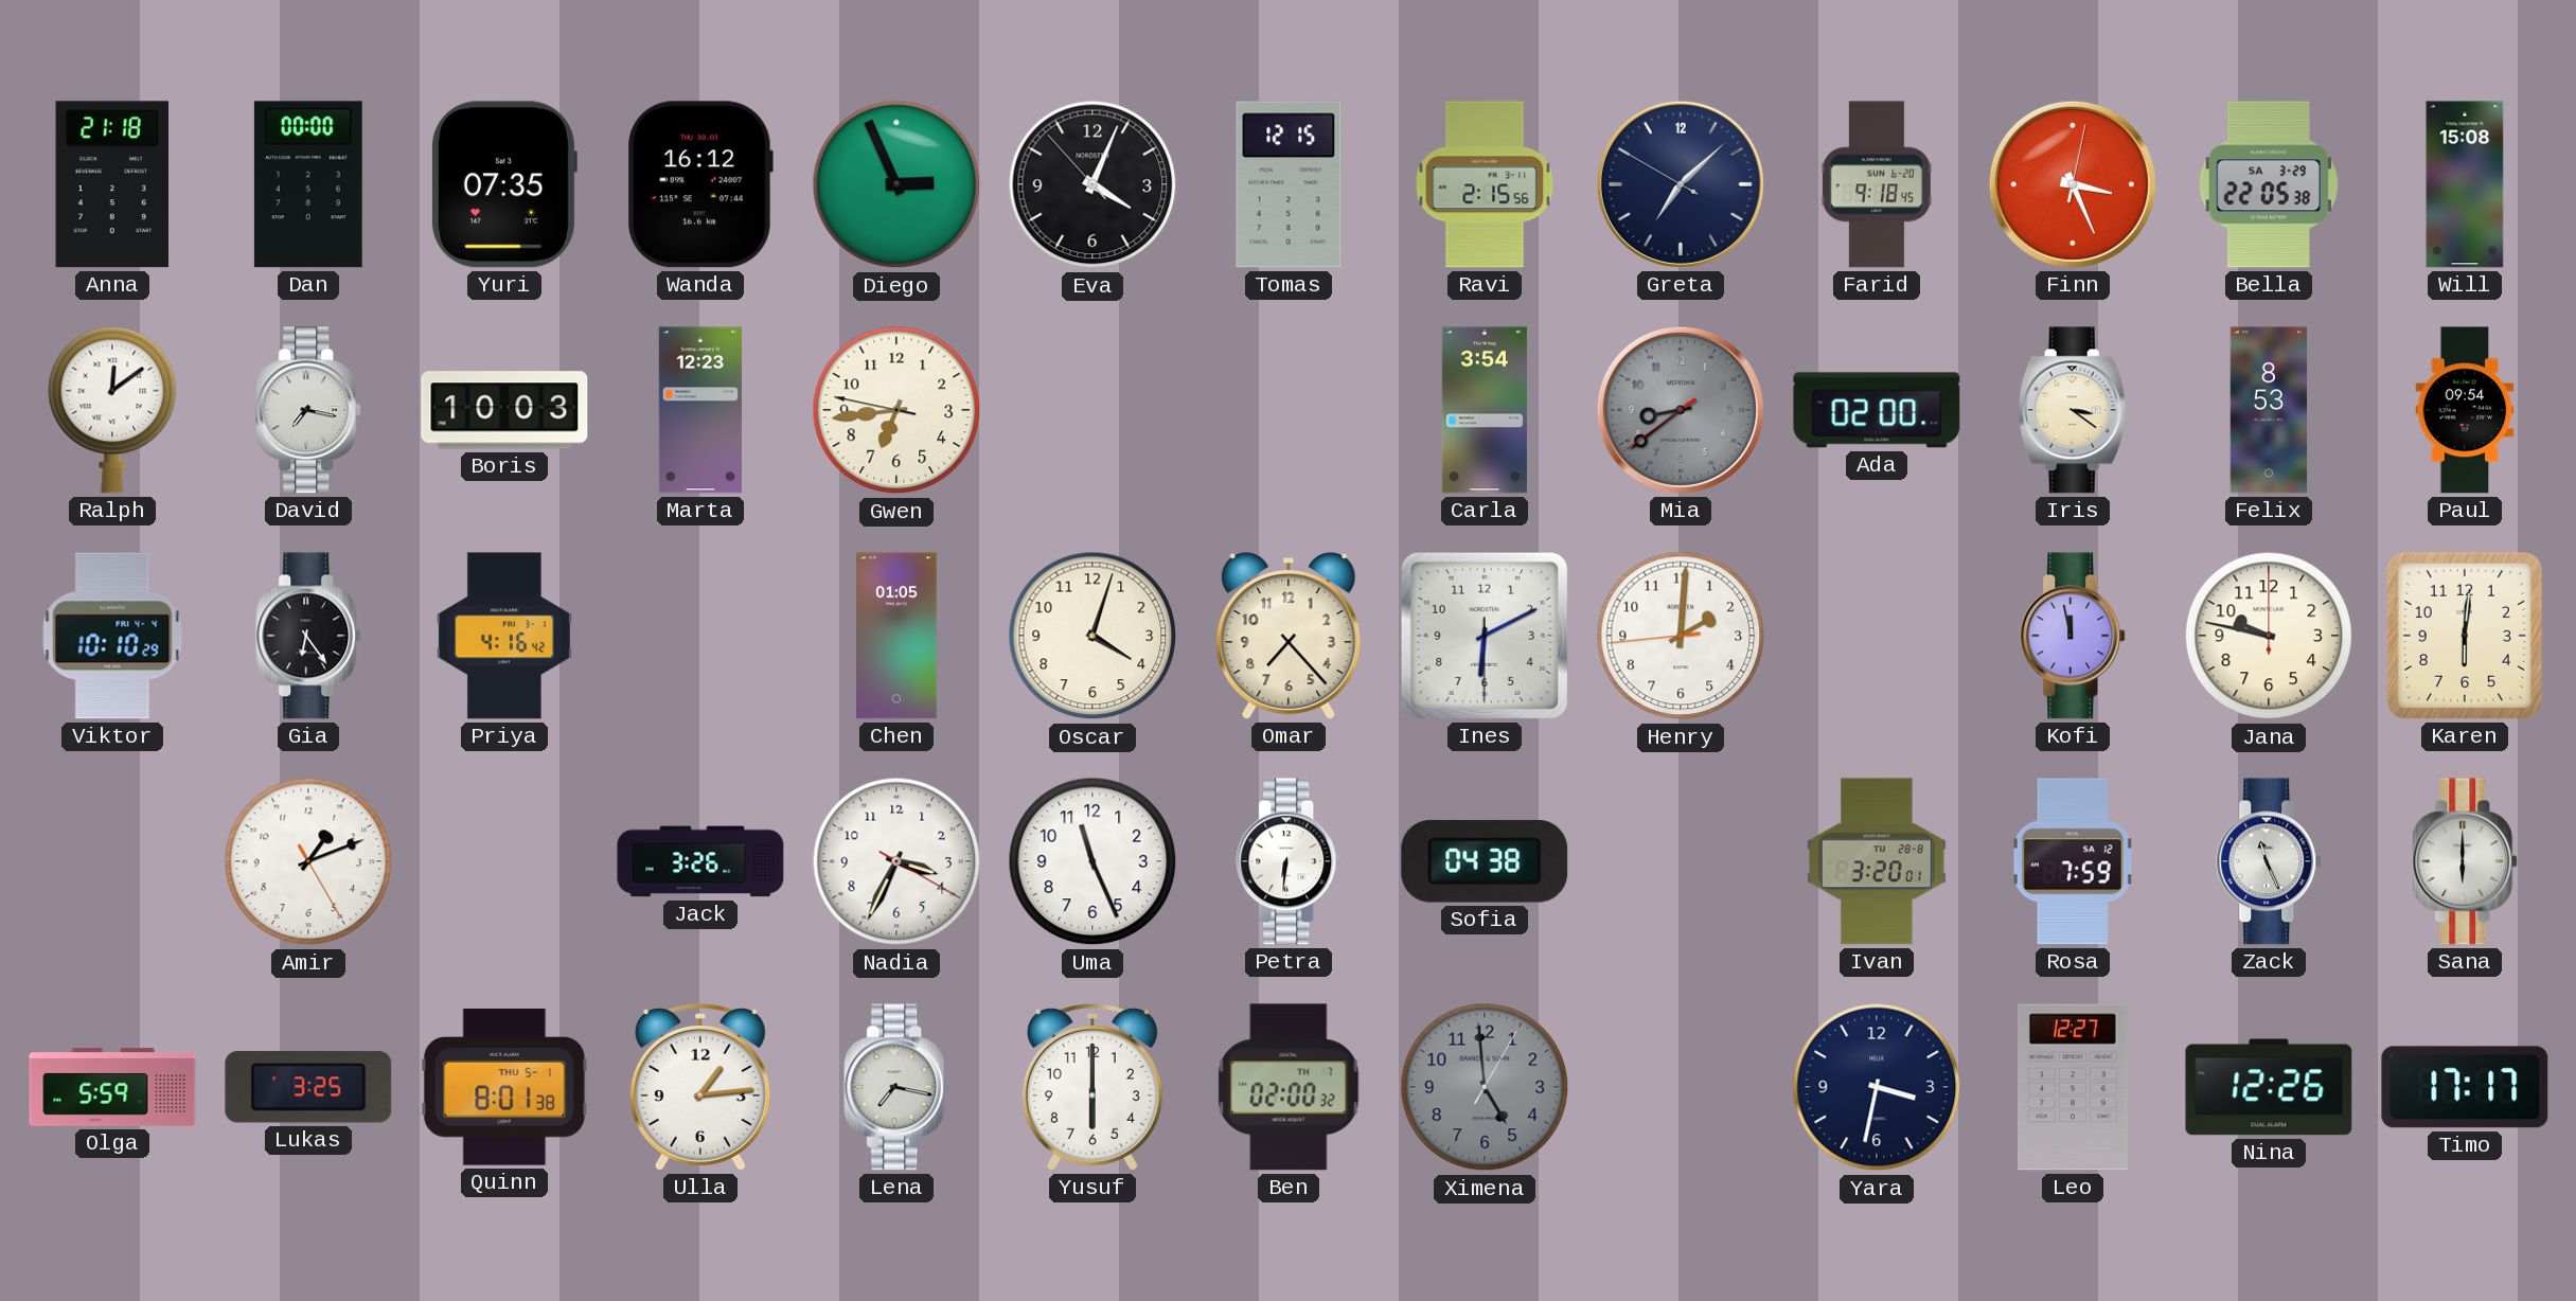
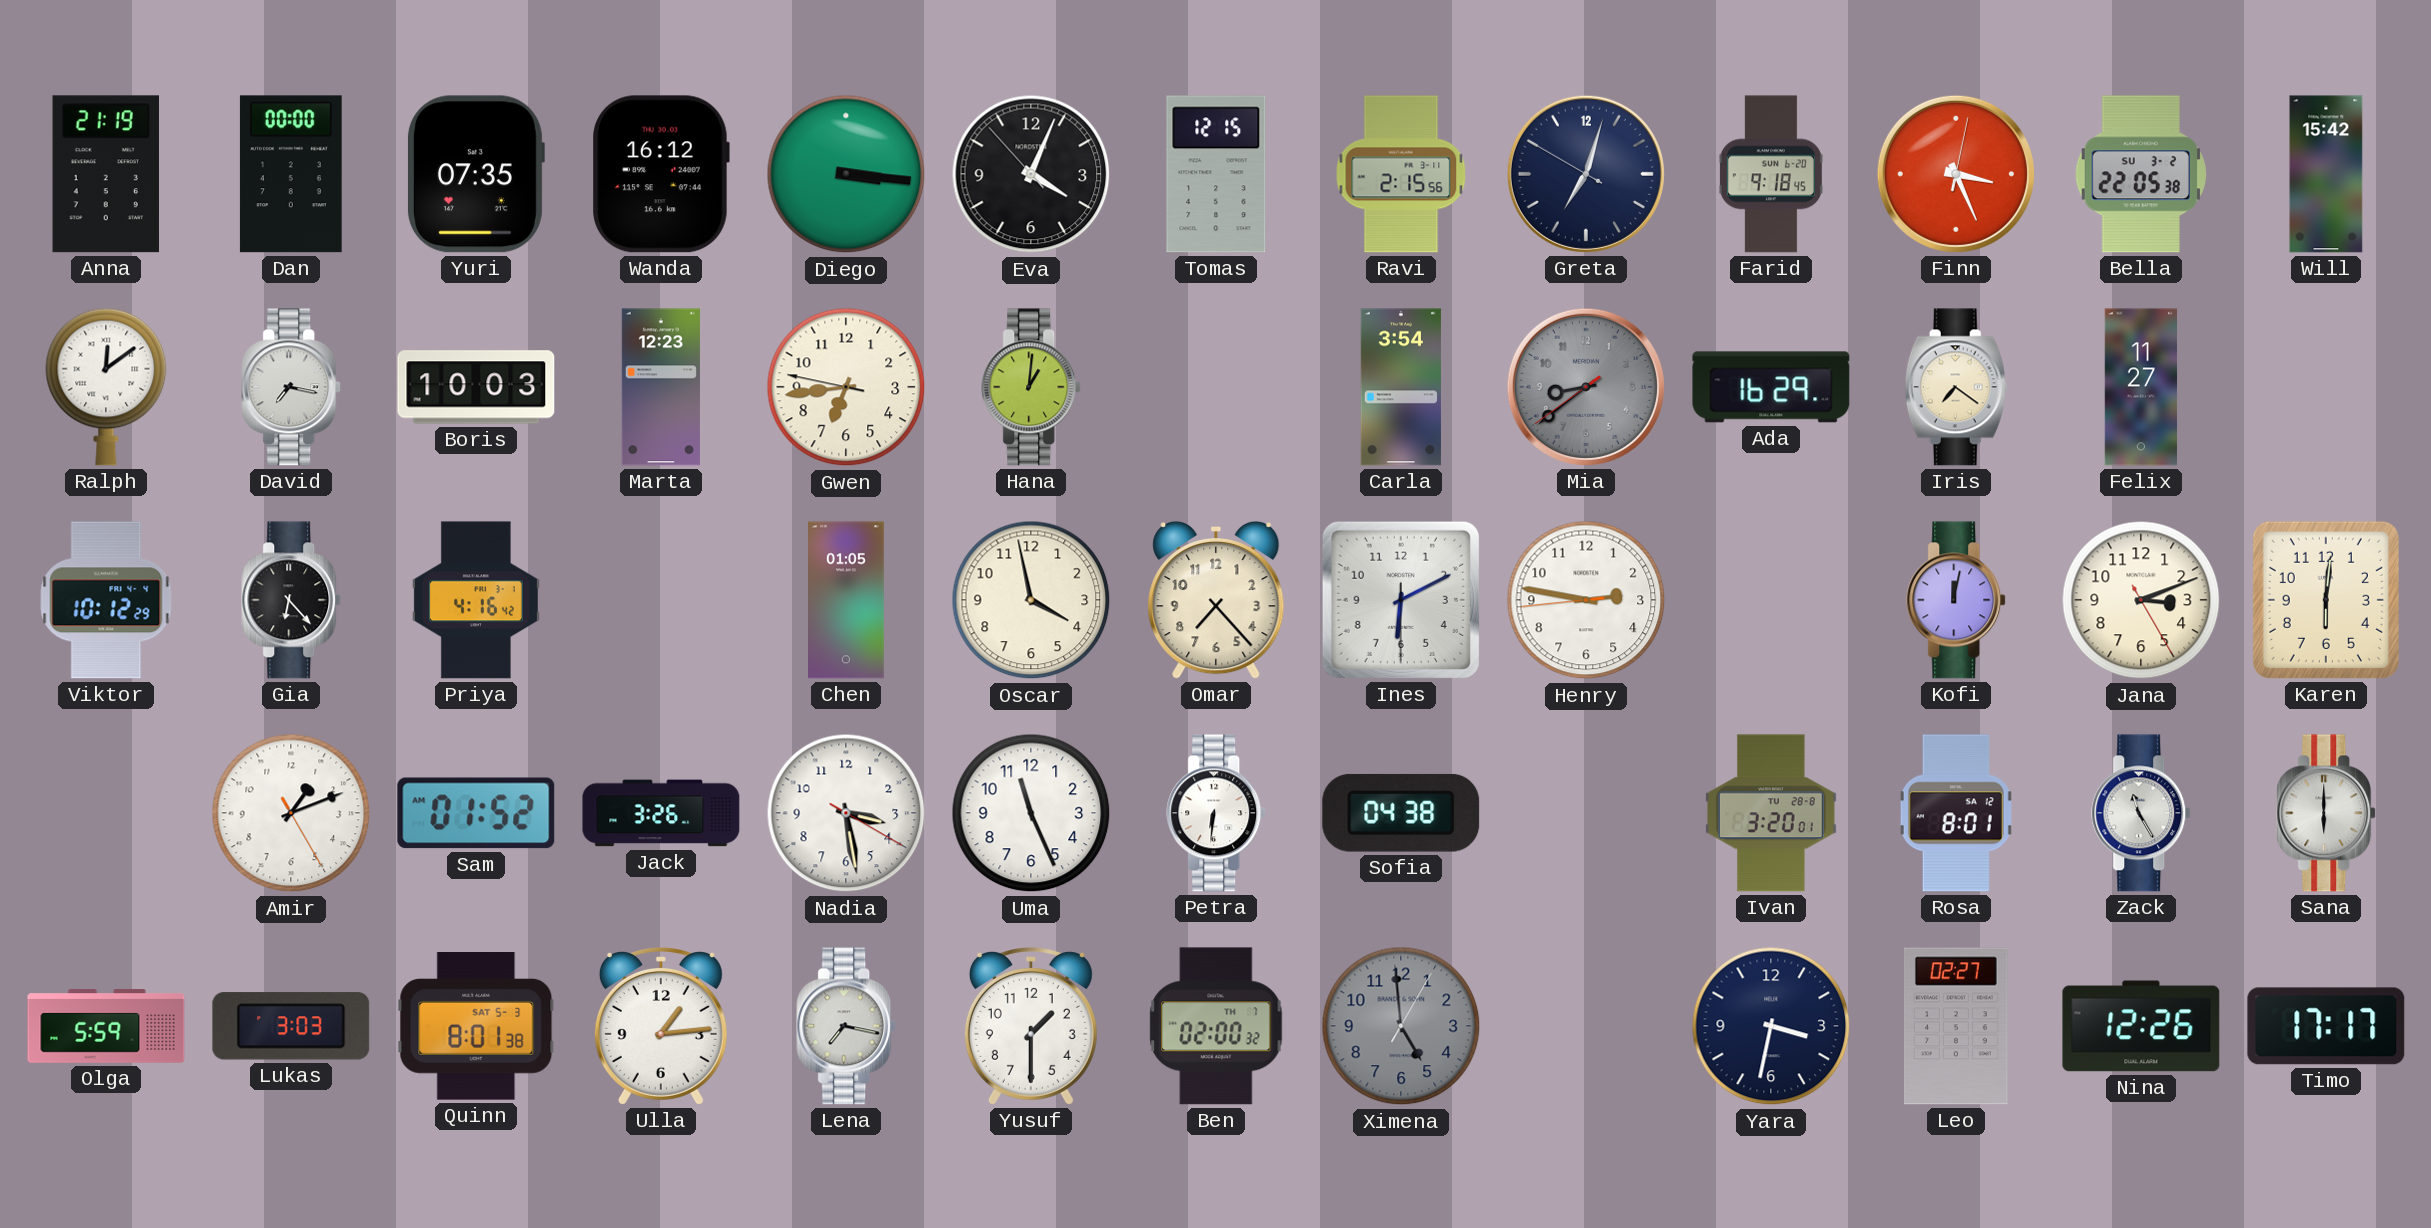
Anna: 21:18 -> 21:19
Diego: 2:56 -> 3:16
Greta: 7:07 -> 7:02
Bella date: SA 3-29 -> SU 3-2
Will: 15:08 -> 15:42
Hana: none -> 1:01
Ada: 02:00 -> 16:29
Iris: 3:21 -> 7:21
Felix: 8:53 -> 11:27
Paul: 09:54 -> none
Viktor: 10:10 -> 10:12
Gia: 6:24 -> 6:23
Oscar: 4:03 -> 3:58
Henry: 2:00 -> 2:46
Kofi: 11:58 -> 12:02
Jana: 9:47 -> 3:11
Sam: none -> 01:52
Nadia: 3:34 -> 3:28
Rosa: 7:59 -> 8:01
Zack: 11:26 -> 11:25
Lukas: 3:25 -> 3:03
Quinn date: THU 5-1 -> SAT 5-3
Yusuf: 6:00 -> 1:30
Leo: 12:27 -> 02:27
